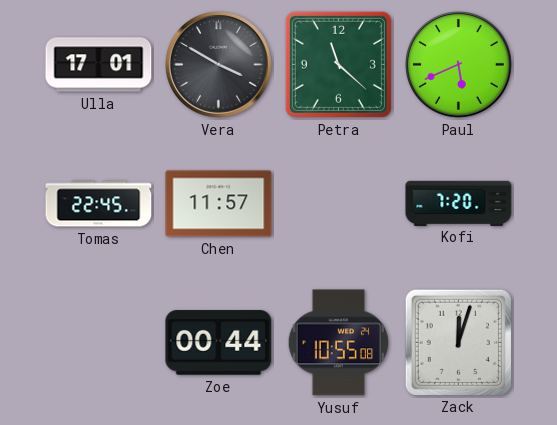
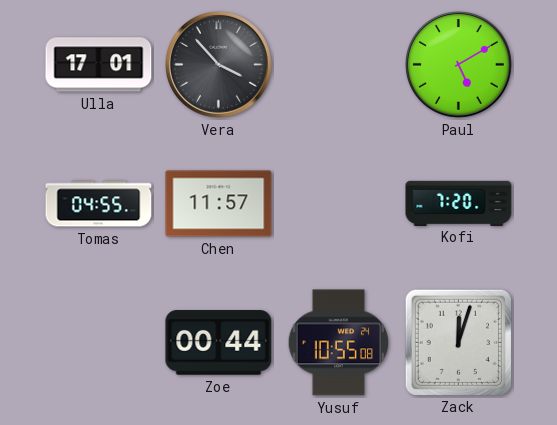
Vera: 3:50 -> 3:53
Petra: 11:22 -> none
Paul: 5:41 -> 5:10
Tomas: 22:45 -> 04:55
